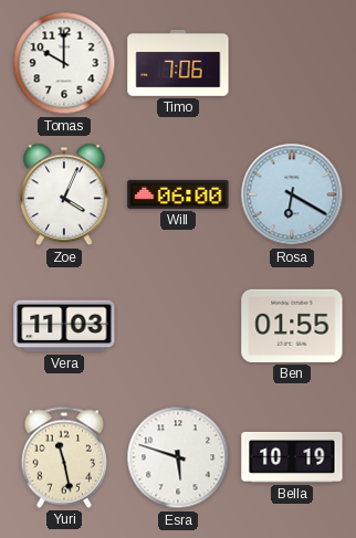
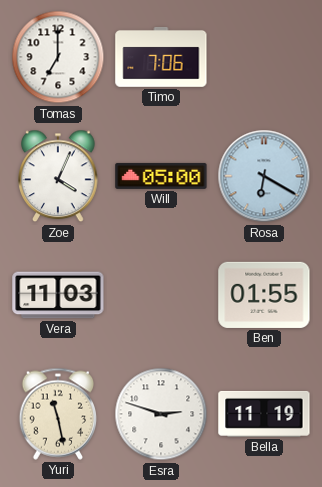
Tomas: 10:00 -> 7:00
Will: 06:00 -> 05:00
Esra: 5:48 -> 2:48
Bella: 10:19 -> 11:19
